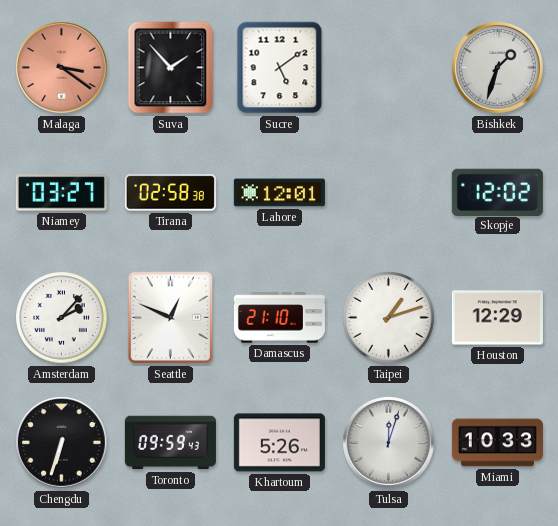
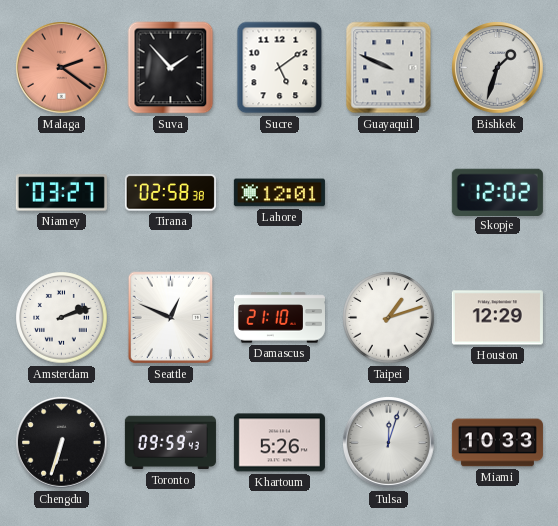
Malaga: 3:21 -> 2:21
Guayaquil: none -> 9:49
Amsterdam: 2:07 -> 2:12
